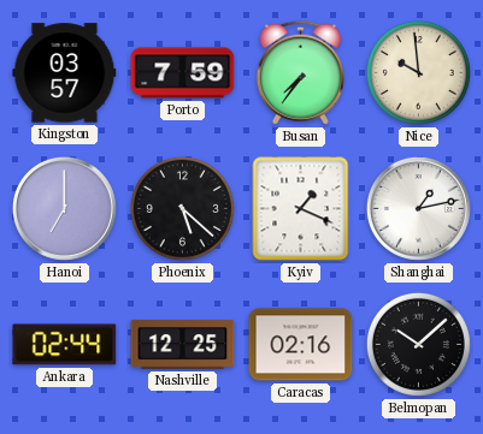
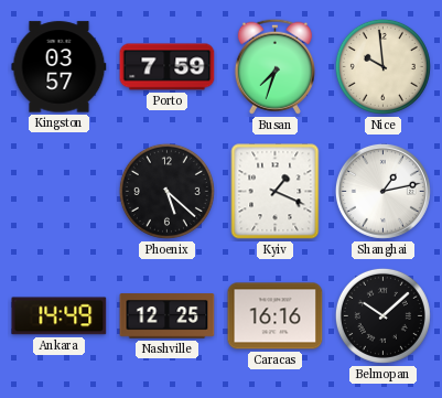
Busan: 7:36 -> 7:33
Hanoi: 7:00 -> none
Ankara: 02:44 -> 14:49
Caracas: 02:16 -> 16:16
